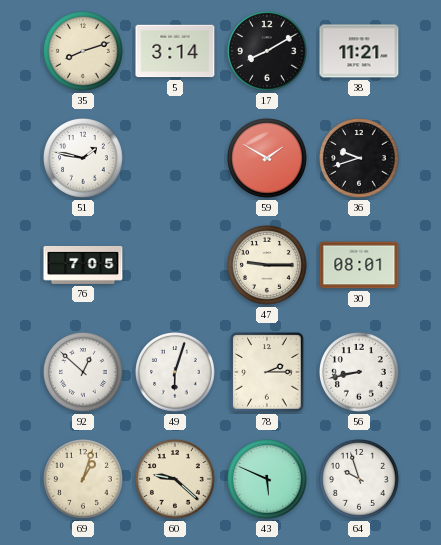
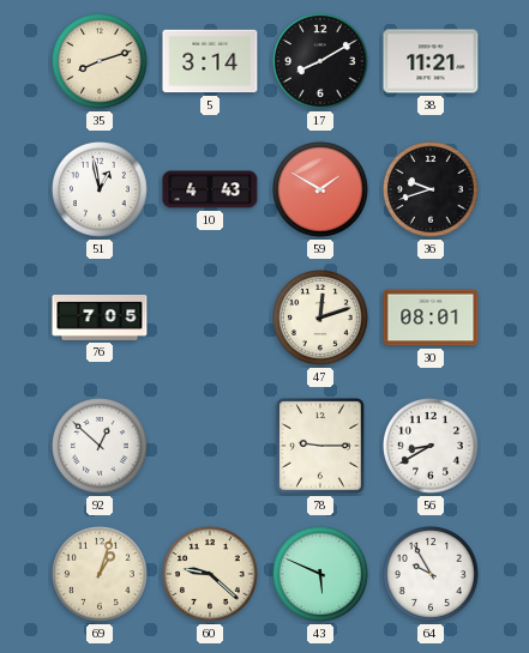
51: 1:47 -> 12:58
10: none -> 4:43
47: 9:15 -> 12:12
49: 6:03 -> none
78: 2:15 -> 9:15
56: 8:43 -> 8:40
64: 9:57 -> 9:55
